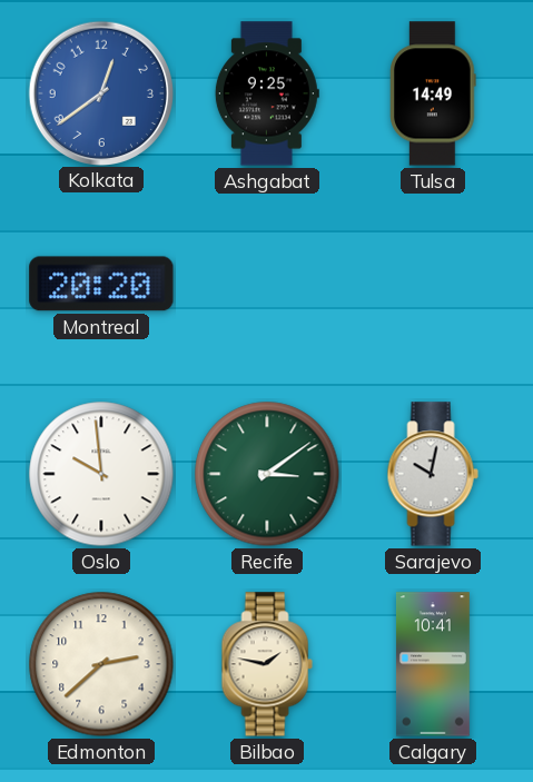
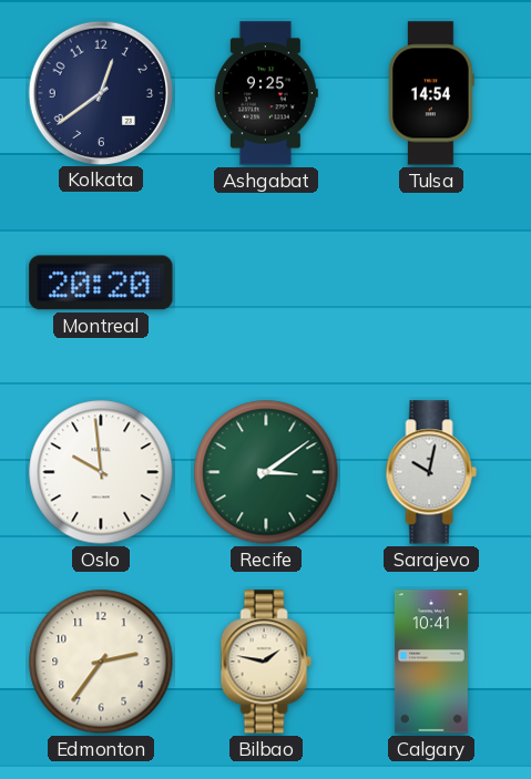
Kolkata dial: blue -> navy
Tulsa: 14:49 -> 14:54
Edmonton: 2:38 -> 2:36
